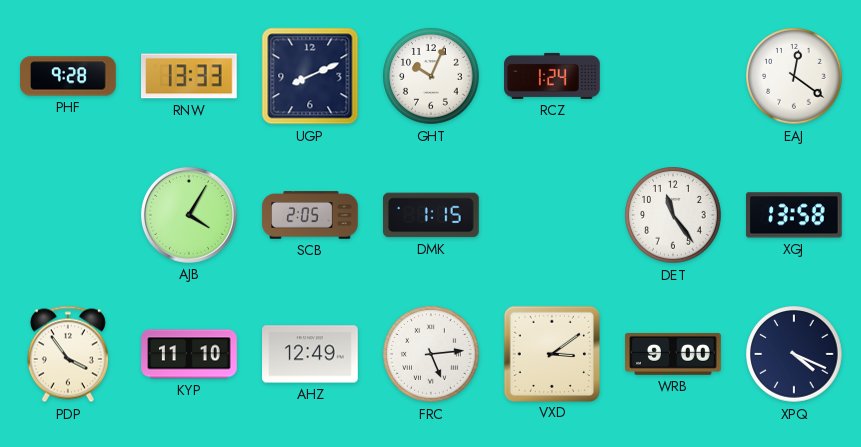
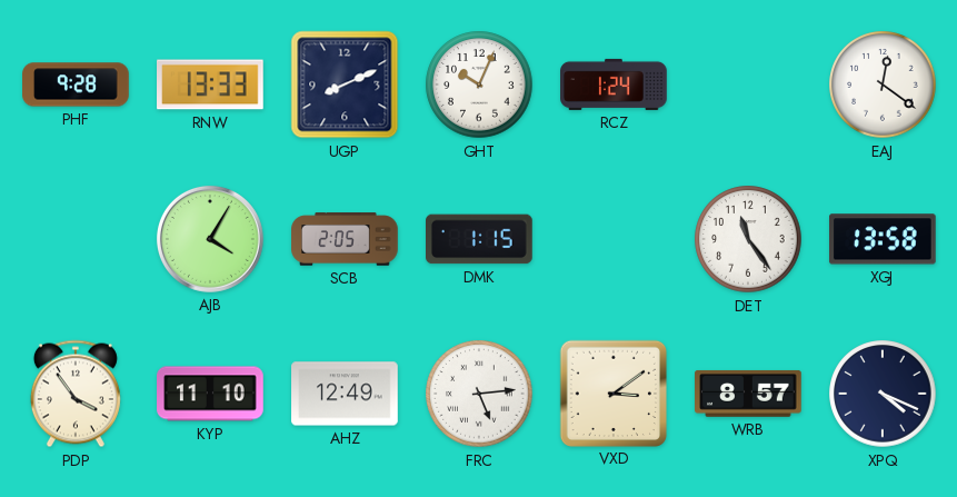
WRB: 9:00 -> 8:57
